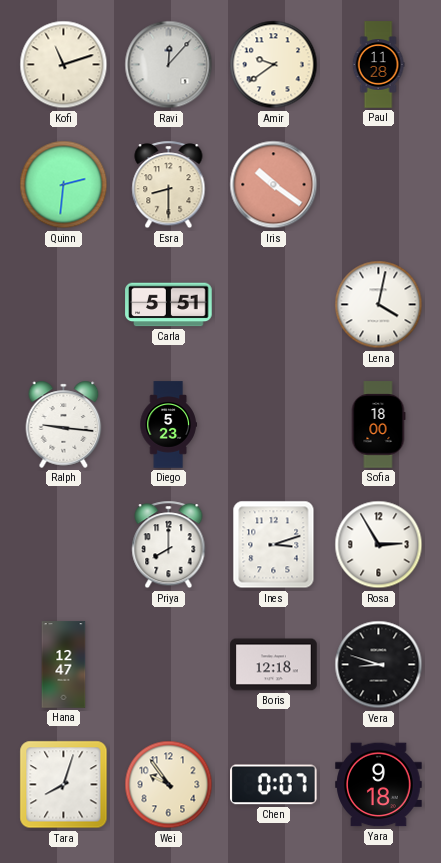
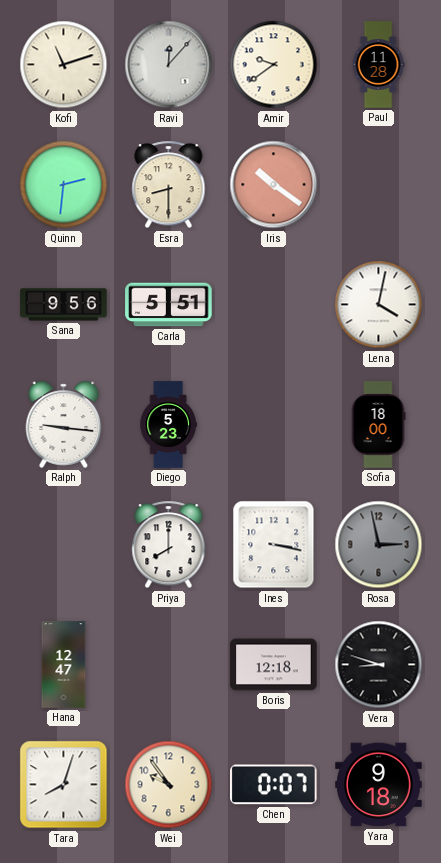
Sana: none -> 9:56
Ines: 3:12 -> 3:17
Rosa: 2:55 -> 2:58
Rosa dial: white -> grey
